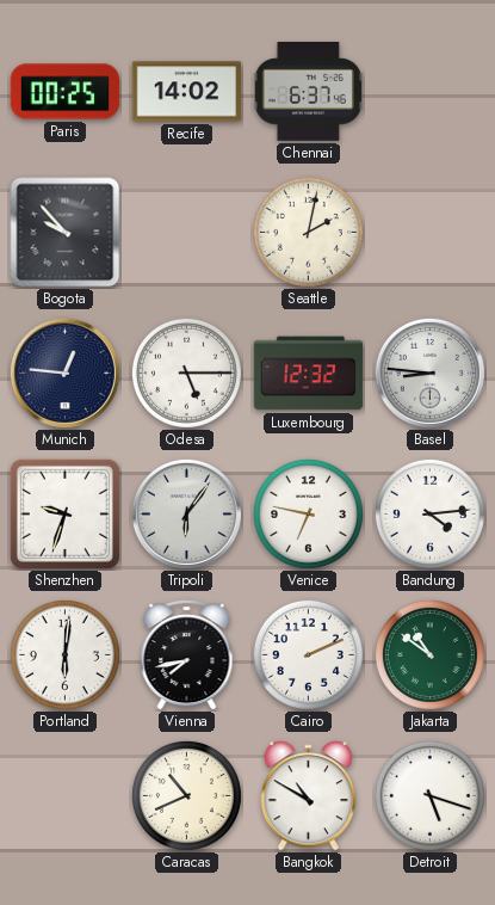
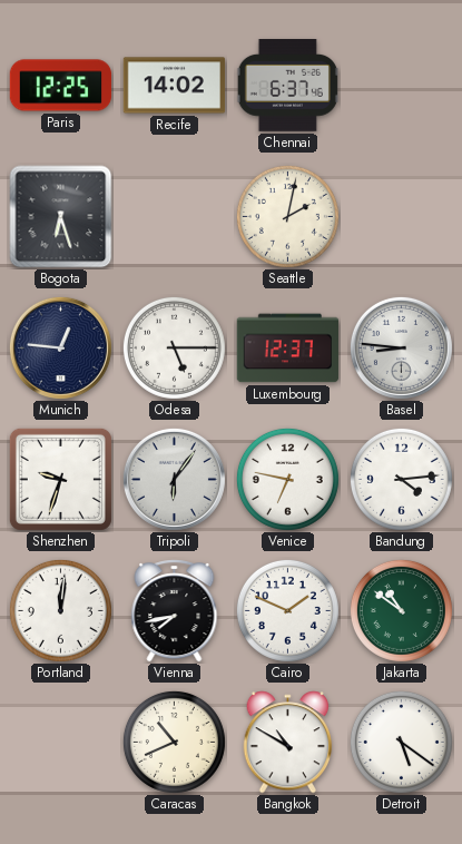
Paris: 00:25 -> 12:25
Bogota: 9:53 -> 6:27
Luxembourg: 12:32 -> 12:37
Portland: 6:01 -> 12:01
Cairo: 2:11 -> 1:49
Detroit: 5:18 -> 5:21
